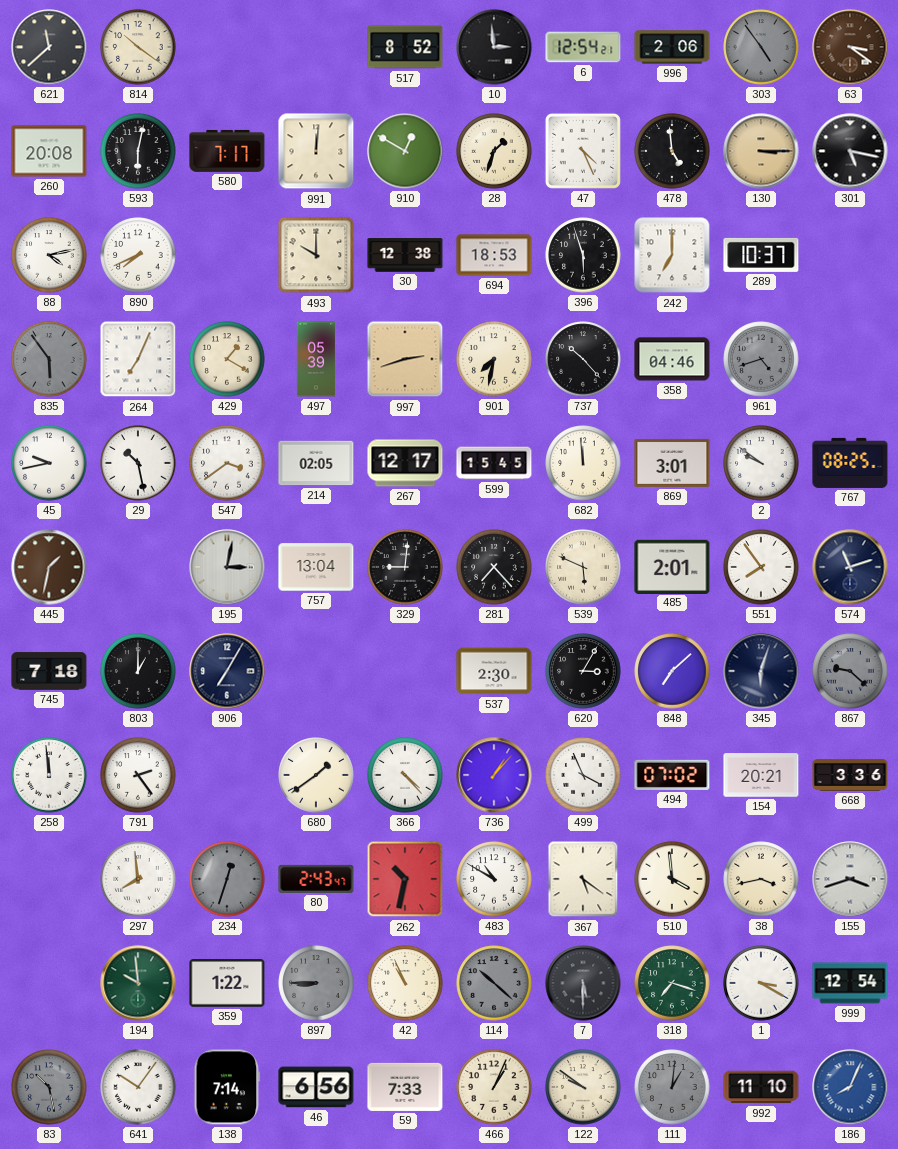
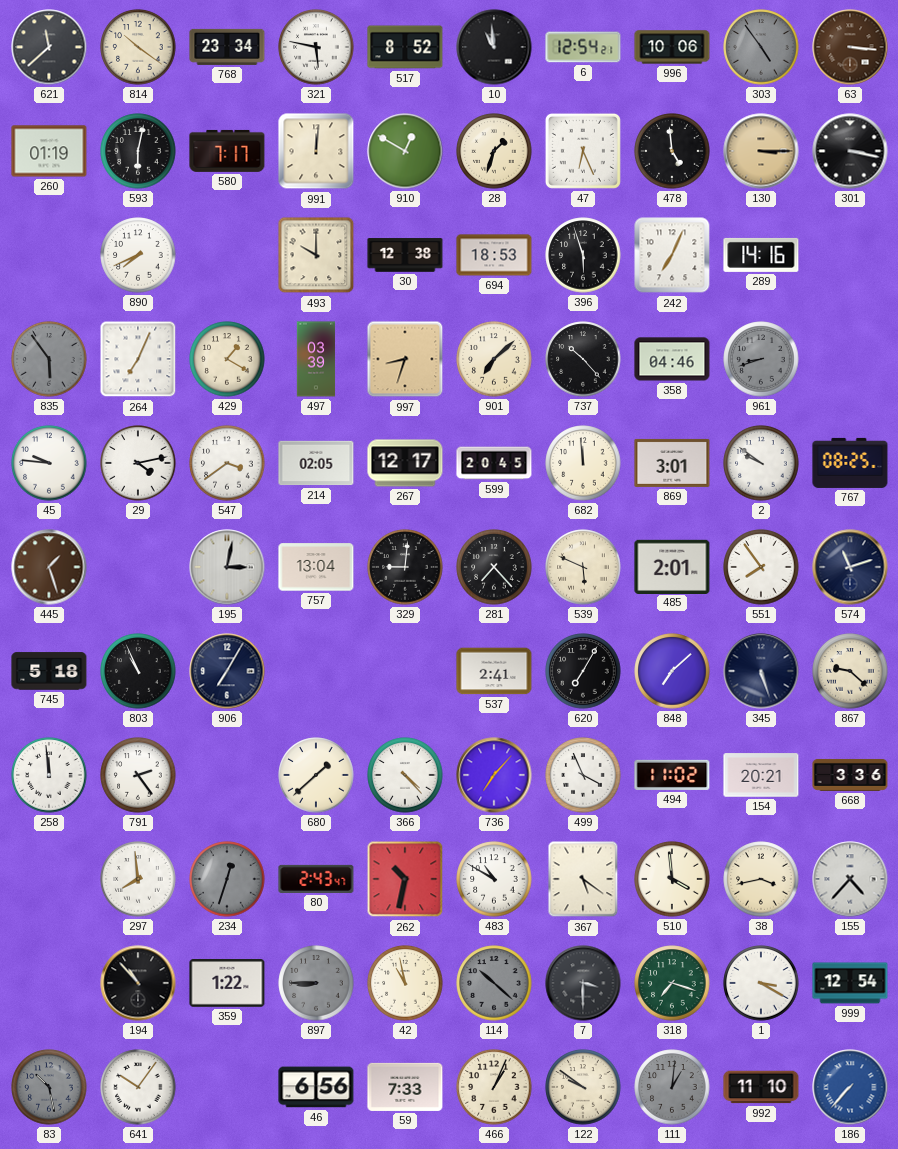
768: none -> 23:34
321: none -> 5:47
10: 2:59 -> 10:59
996: 2:06 -> 10:06
63: 3:21 -> 3:16
260: 20:08 -> 01:19
47: 4:26 -> 6:26
301: 5:17 -> 3:17
88: 4:13 -> none
242: 7:00 -> 7:04
289: 10:37 -> 14:16
497: 05:39 -> 03:39
997: 2:42 -> 8:33
901: 7:32 -> 7:08
961: 4:42 -> 8:42
45: 9:43 -> 9:46
29: 10:28 -> 4:13
599: 15:45 -> 20:45
445: 1:32 -> 1:27
745: 7:18 -> 5:18
803: 1:00 -> 10:56
537: 2:30 -> 2:41
620: 3:05 -> 7:05
345: 6:03 -> 5:27
867 dial: grey -> cream
680: 1:39 -> 1:38
736: 1:07 -> 7:07
494: 07:02 -> 11:02
155: 3:42 -> 4:37
194: 9:59 -> 10:53
194 dial: green -> black
42: 10:56 -> 10:58
7: 5:30 -> 3:30
138: 7:14 -> none
186: 8:04 -> 7:37
